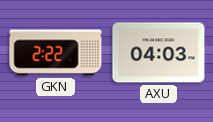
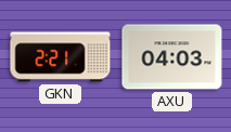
GKN: 2:22 -> 2:21
